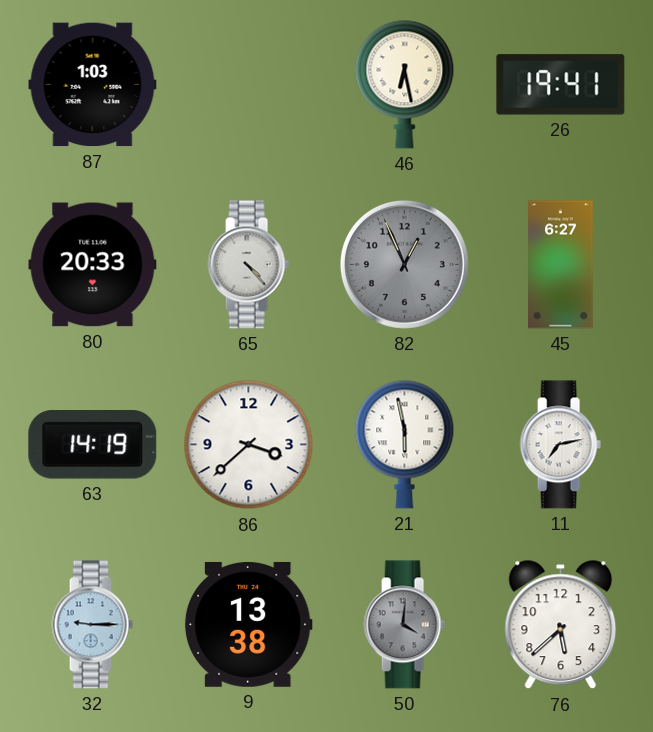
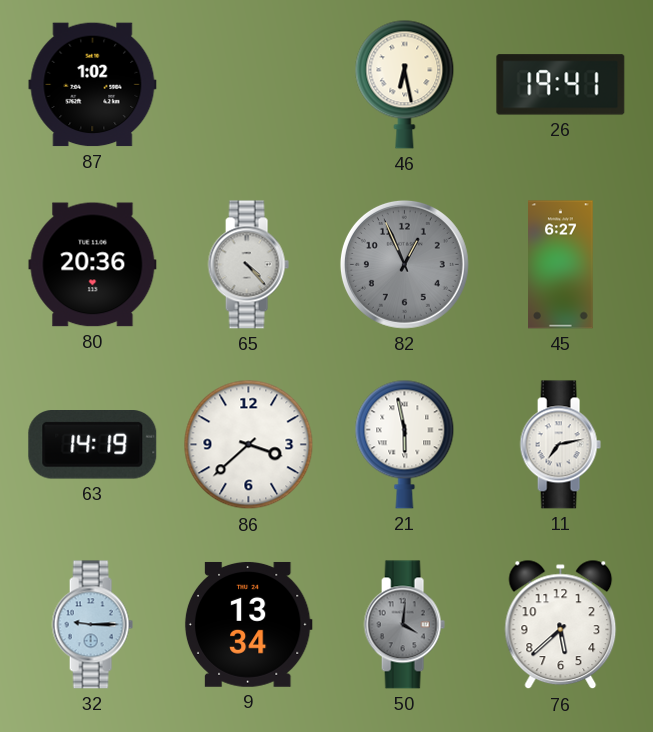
87: 1:03 -> 1:02
80: 20:33 -> 20:36
9: 13:38 -> 13:34
